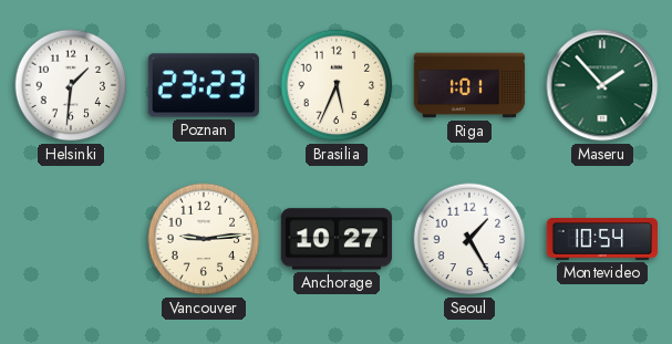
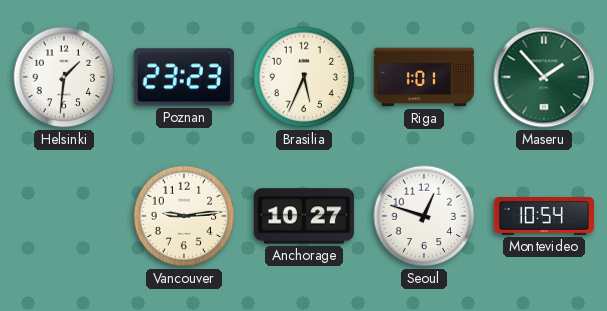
Seoul: 1:25 -> 12:48
